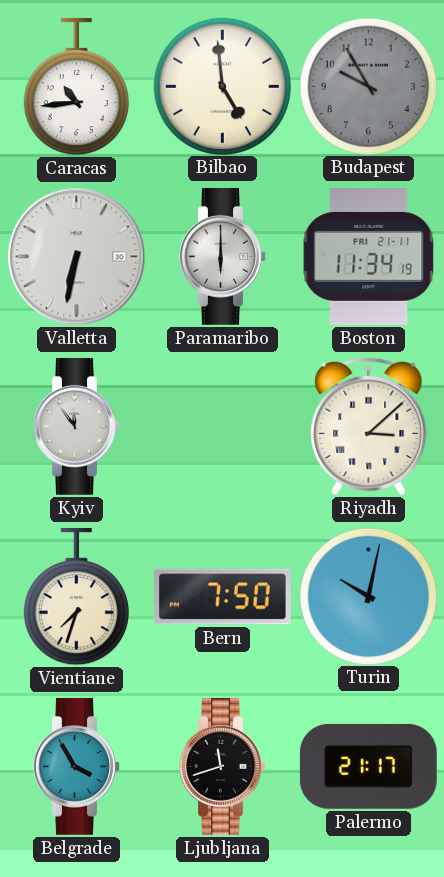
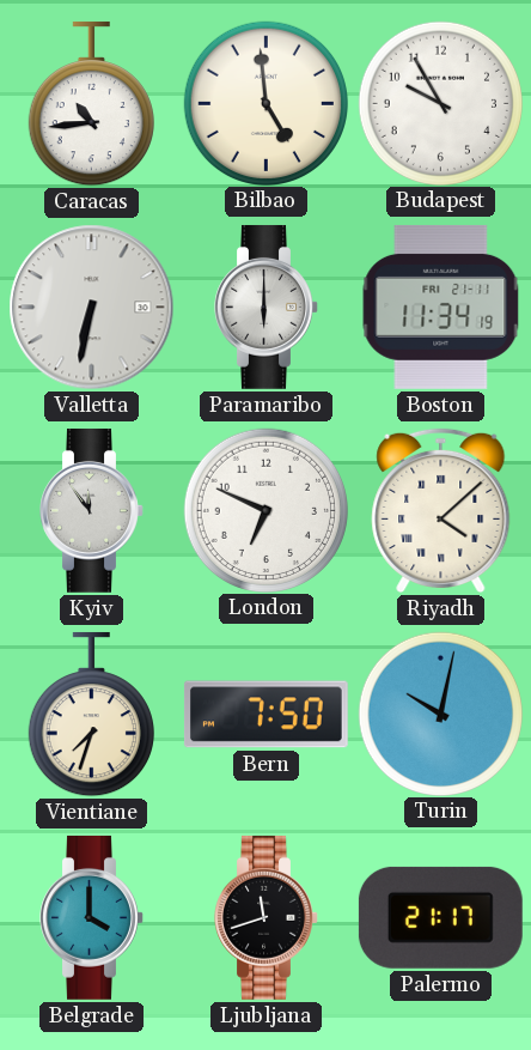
Budapest dial: grey -> white
London: none -> 6:49
Riyadh: 3:08 -> 4:08
Belgrade: 3:55 -> 4:00
